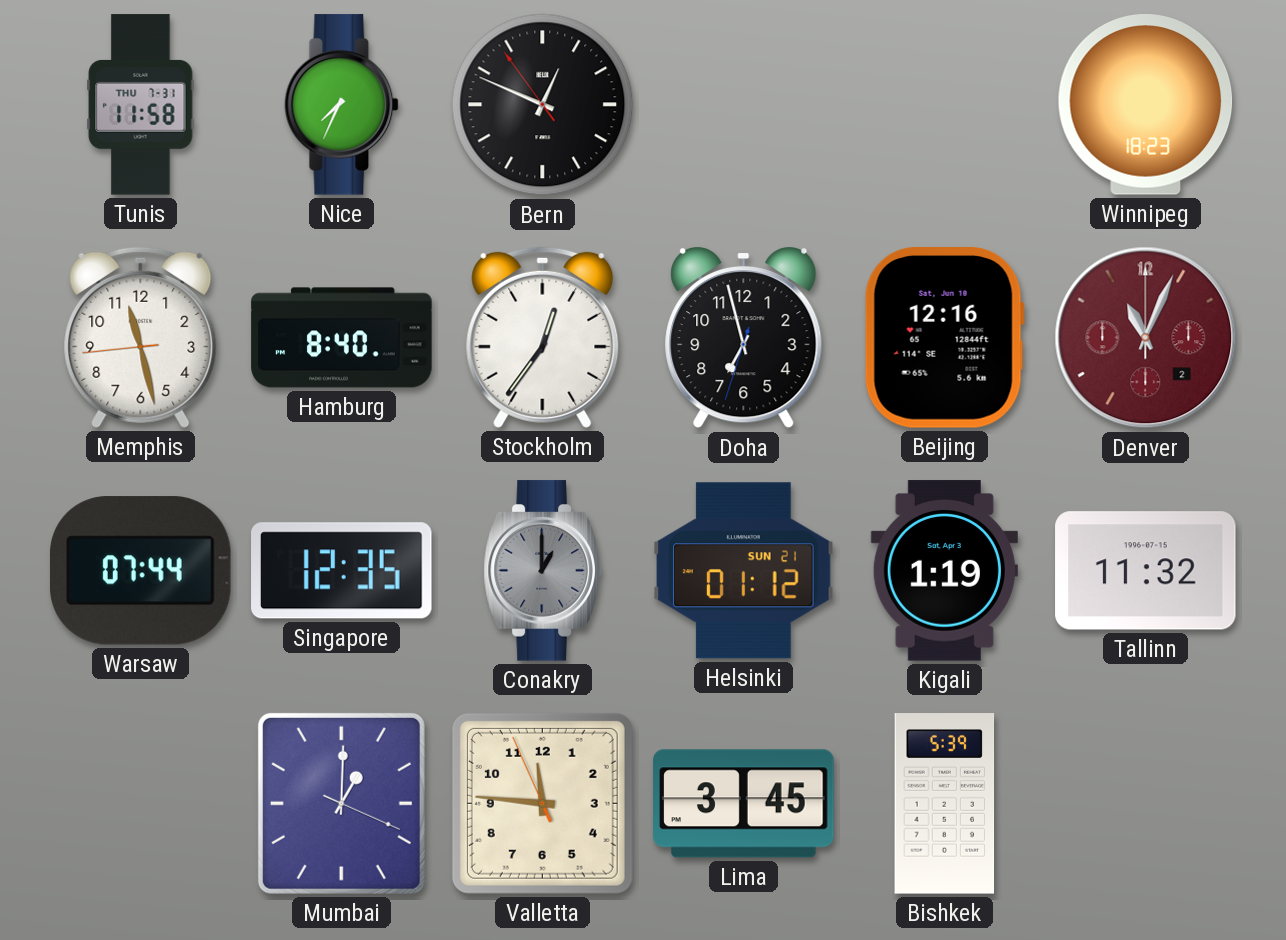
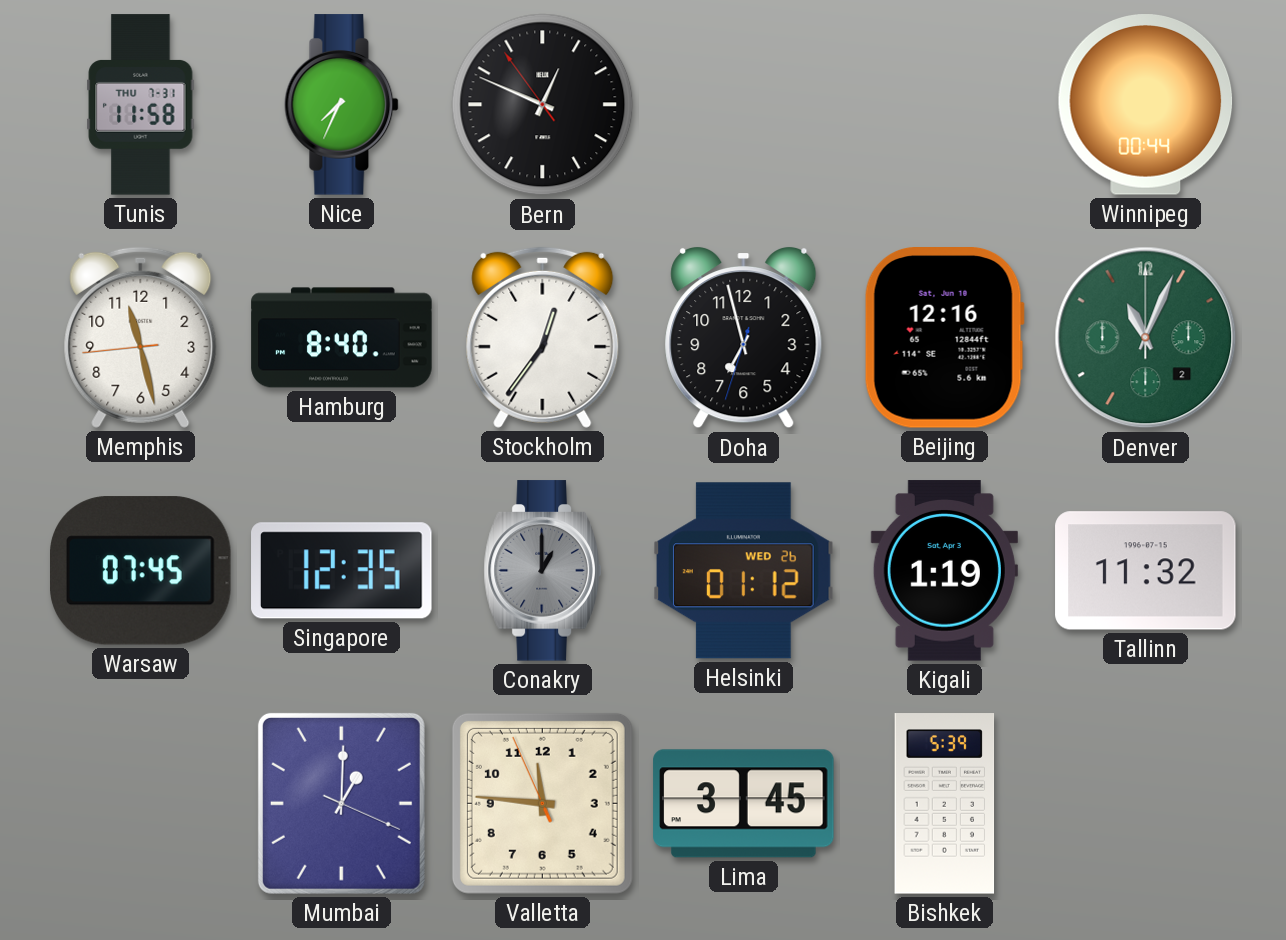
Winnipeg: 18:23 -> 00:44
Denver dial: burgundy -> green
Warsaw: 07:44 -> 07:45
Helsinki date: SUN 21 -> WED 26
